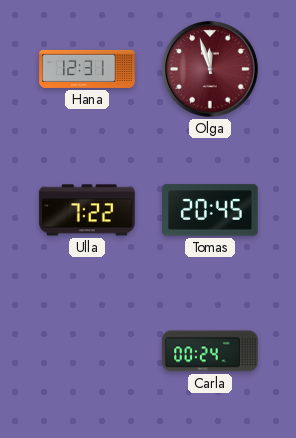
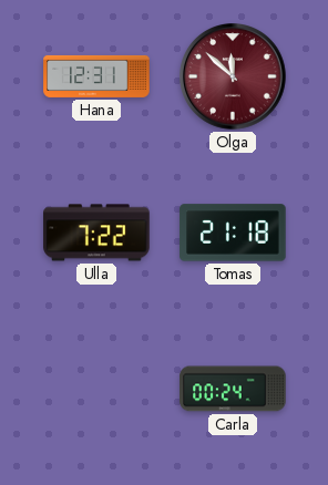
Olga: 11:57 -> 11:52
Tomas: 20:45 -> 21:18
